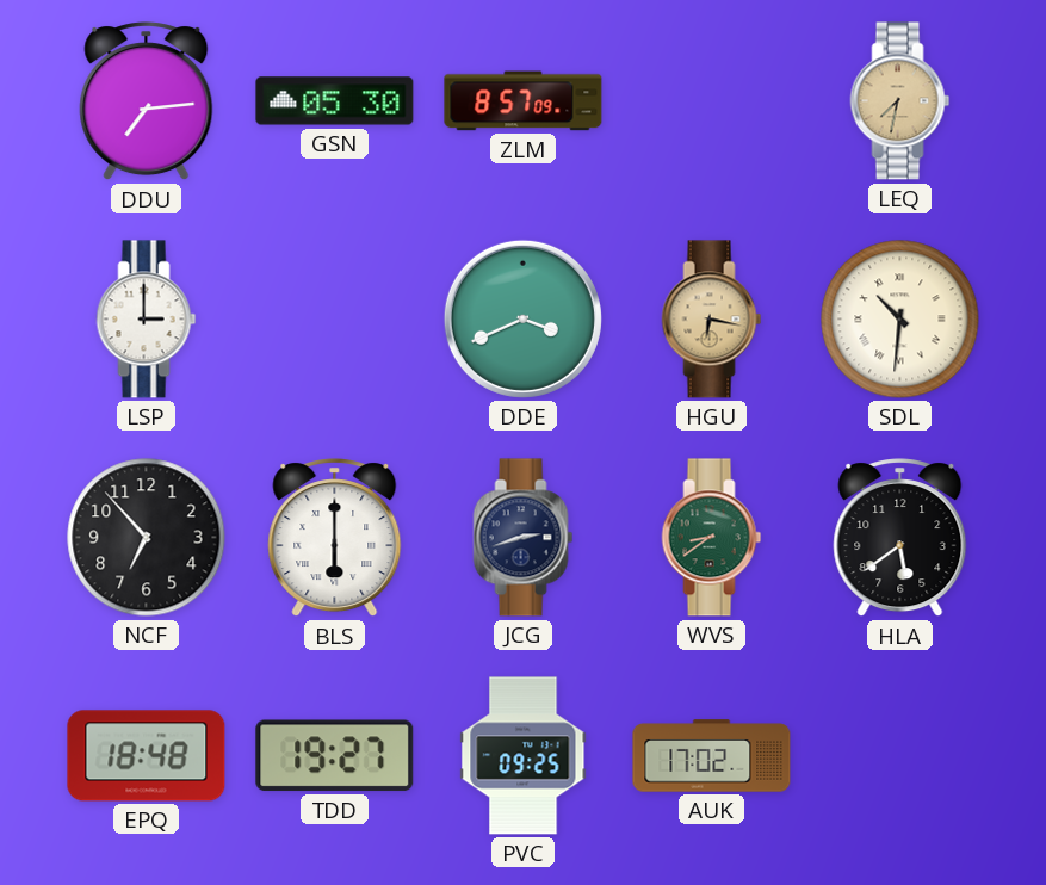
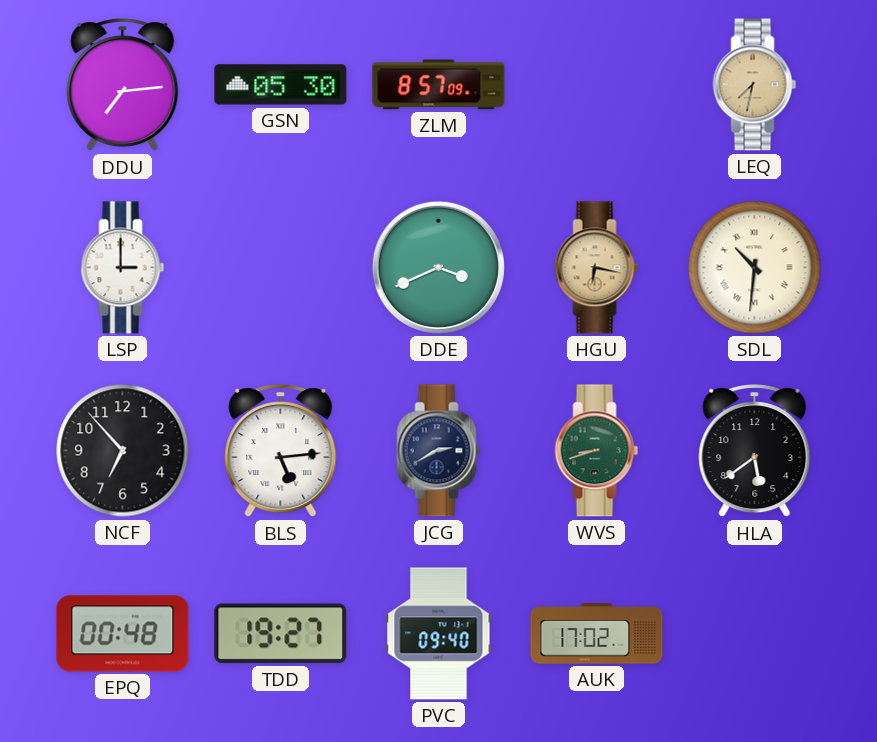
BLS: 6:00 -> 5:14
JCG: 2:42 -> 2:40
WVS: 8:39 -> 8:42
EPQ: 18:48 -> 00:48
PVC: 09:25 -> 09:40
